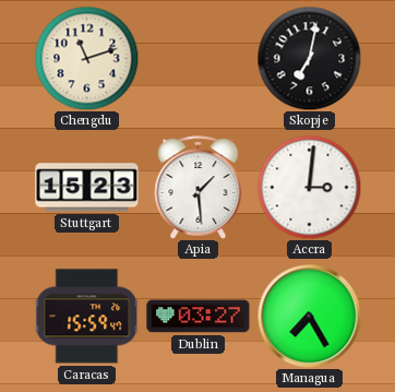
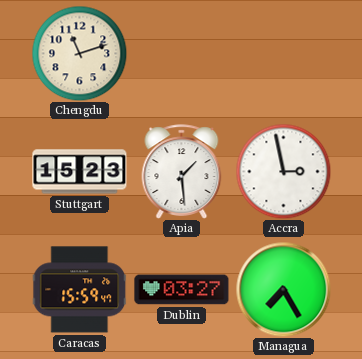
Skopje: 7:02 -> none
Accra: 3:01 -> 2:58
